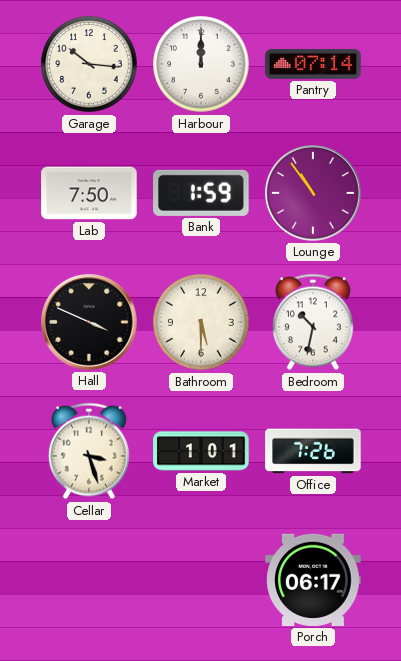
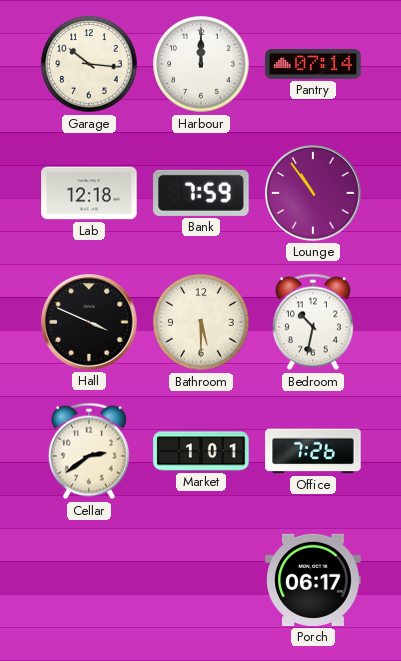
Lab: 7:50 -> 12:18
Bank: 1:59 -> 7:59
Cellar: 3:27 -> 2:39
